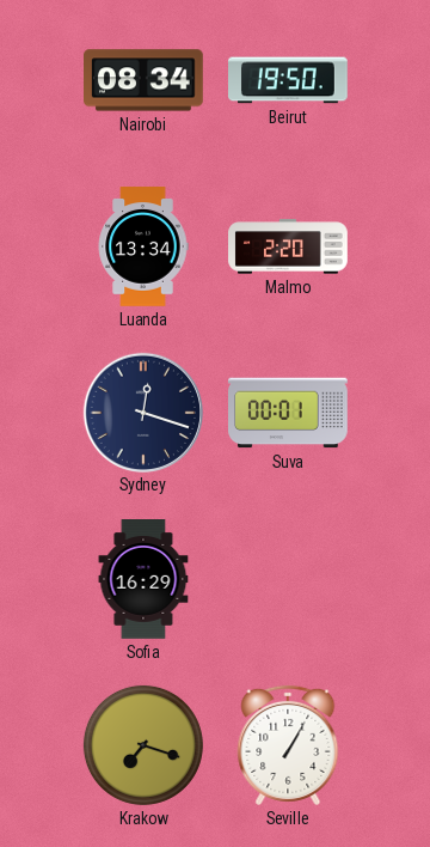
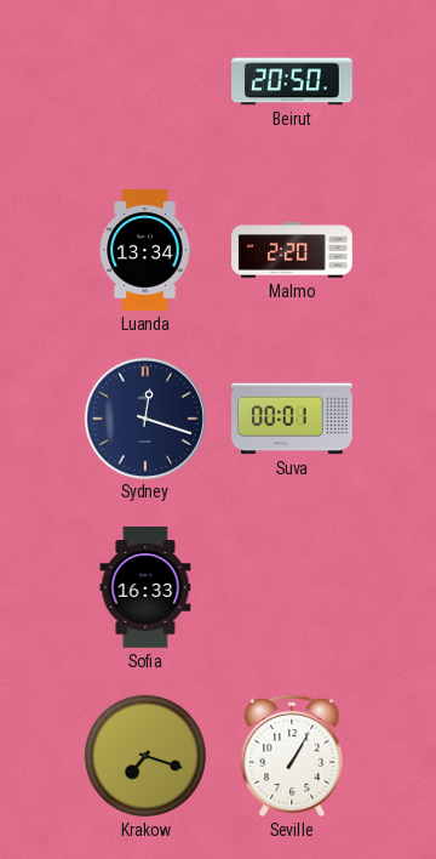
Nairobi: 08:34 -> none
Beirut: 19:50 -> 20:50
Sofia: 16:29 -> 16:33
